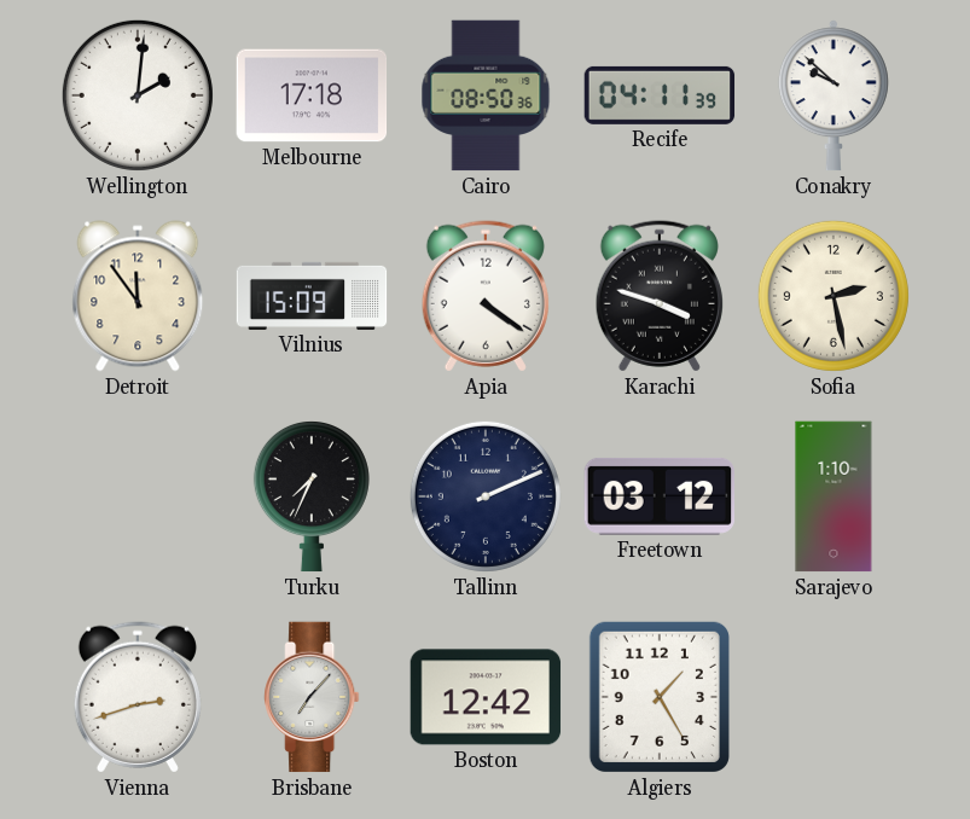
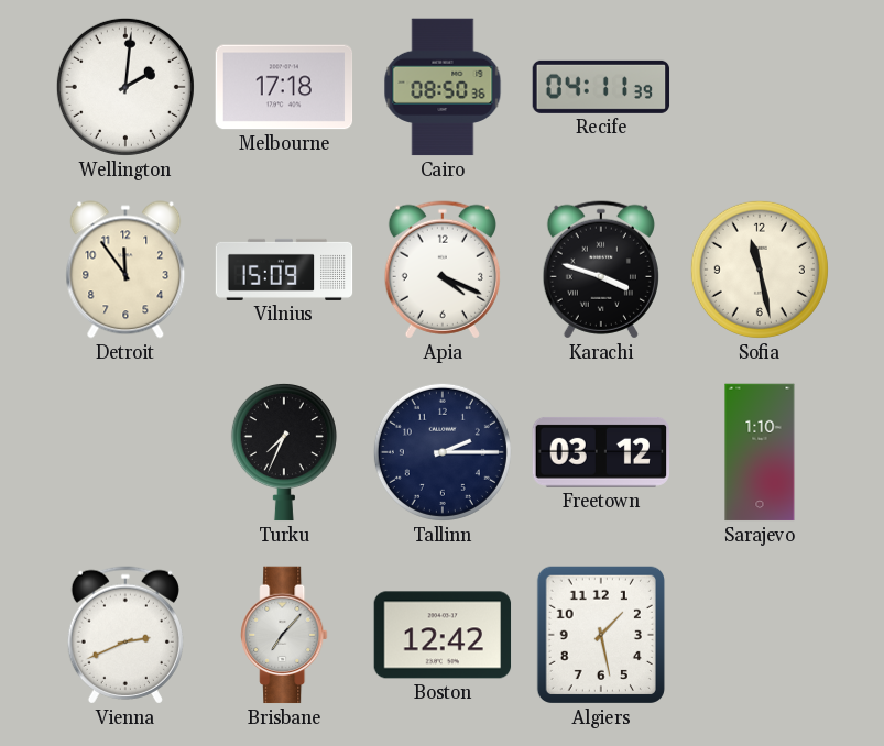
Conakry: 9:52 -> none
Apia: 4:21 -> 4:19
Sofia: 2:28 -> 11:28
Tallinn: 2:11 -> 2:15
Vienna: 2:42 -> 2:41
Algiers: 1:25 -> 1:28
